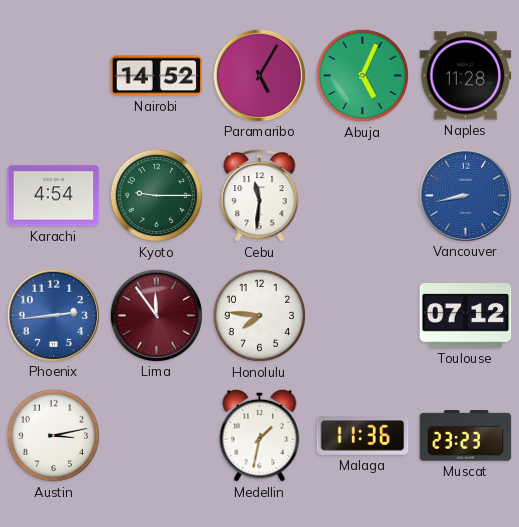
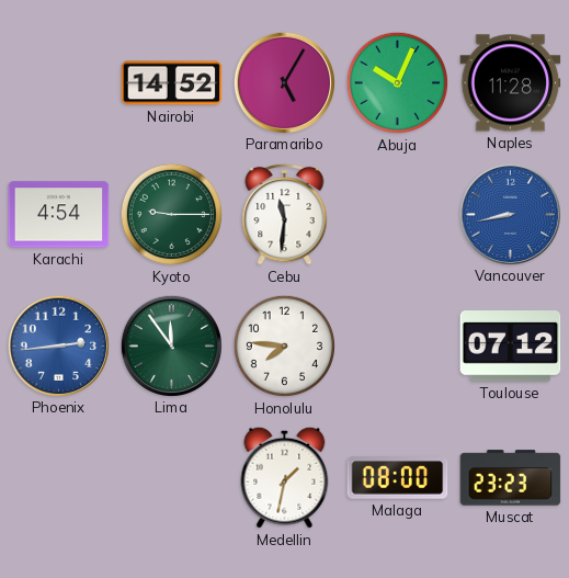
Abuja: 5:04 -> 10:04
Lima dial: burgundy -> green
Austin: 3:13 -> none
Malaga: 11:36 -> 08:00
